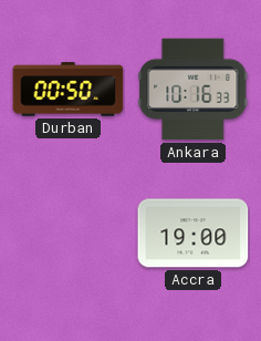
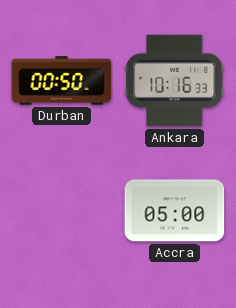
Accra: 19:00 -> 05:00
